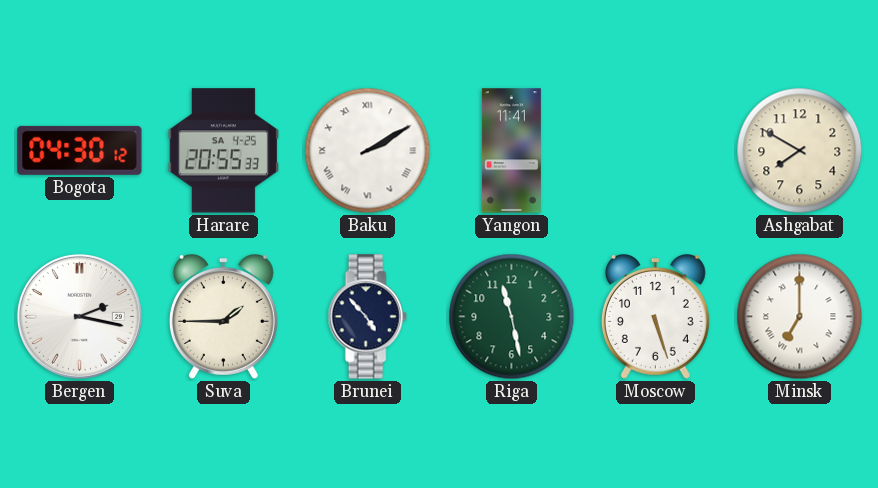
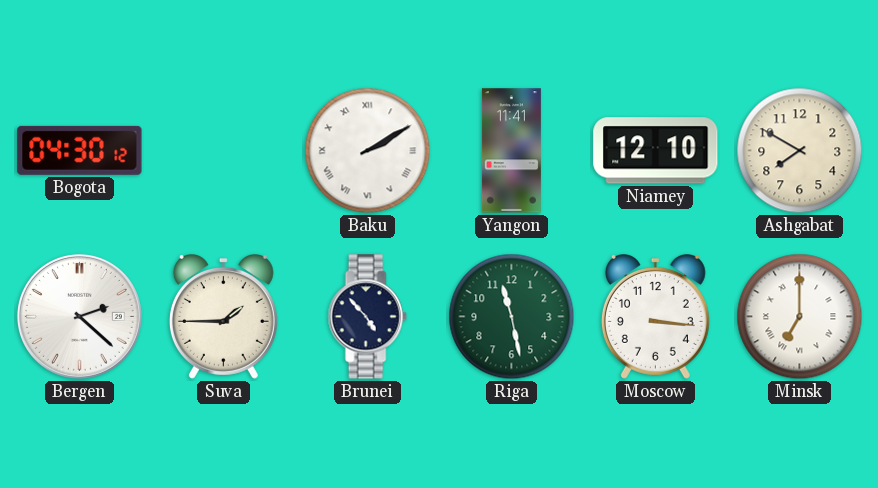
Harare: 20:55 -> none
Niamey: none -> 12:10
Bergen: 2:17 -> 2:22
Moscow: 5:27 -> 3:16
